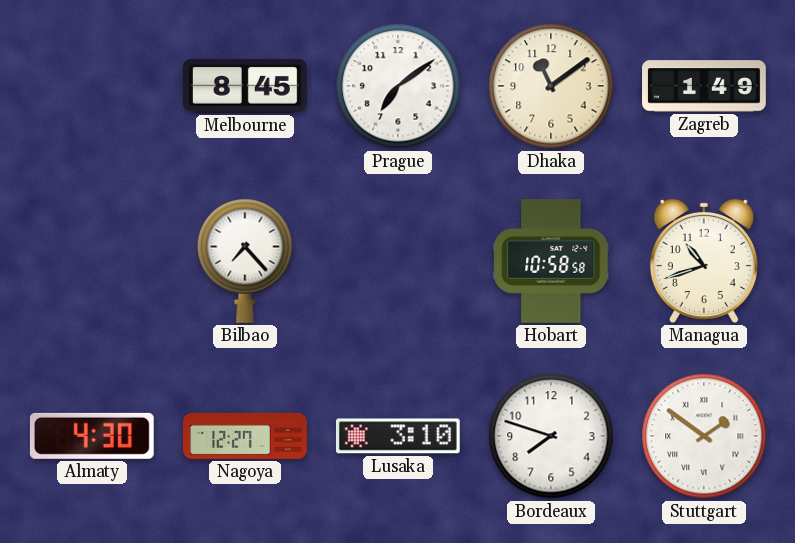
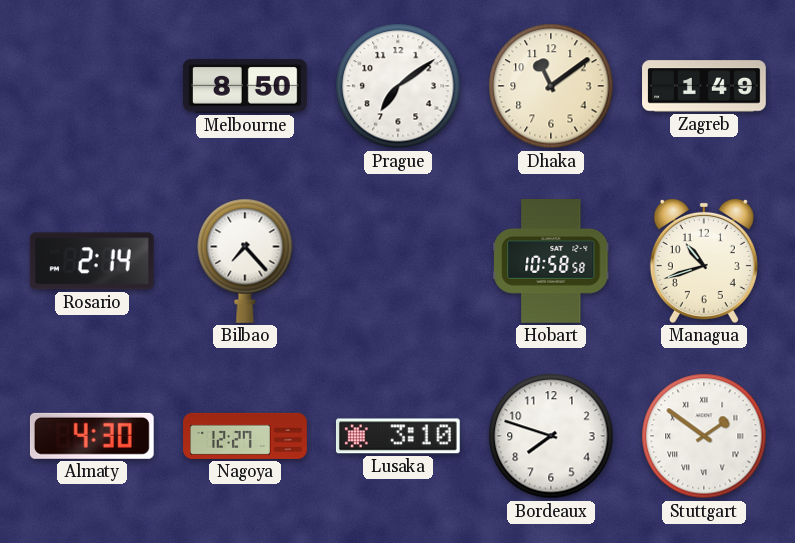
Melbourne: 8:45 -> 8:50
Rosario: none -> 2:14
